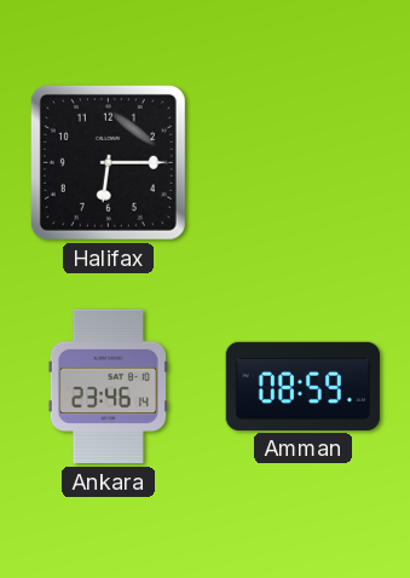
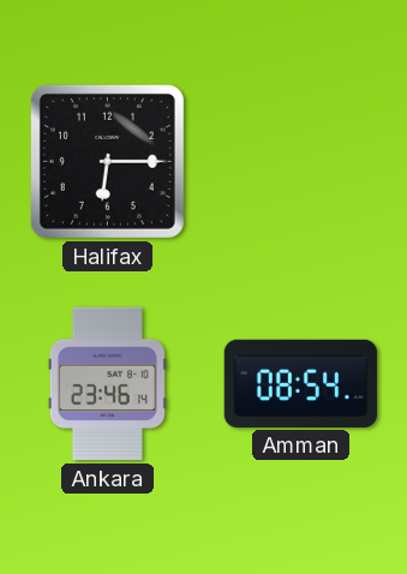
Amman: 08:59 -> 08:54
